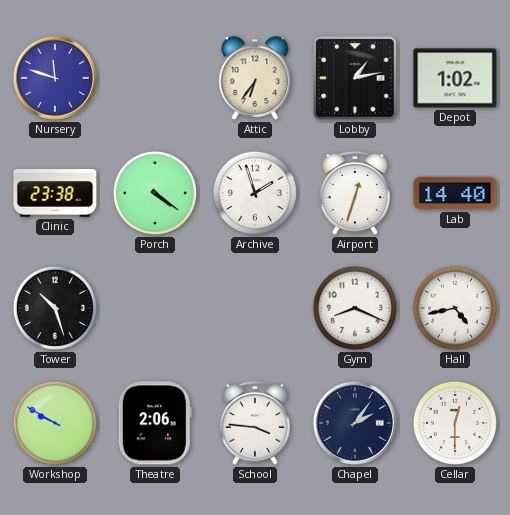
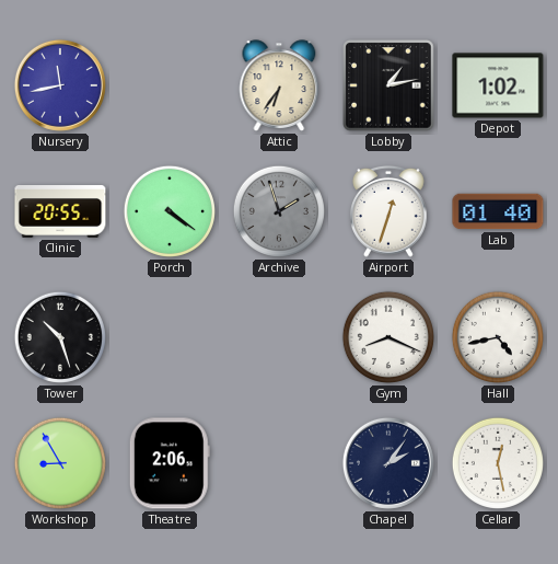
Nursery: 11:48 -> 11:43
Clinic: 23:38 -> 20:55
Archive dial: white -> grey
Lab: 14:40 -> 01:40
Workshop: 9:50 -> 8:55
School: 3:46 -> none
Cellar: 12:30 -> 12:28
